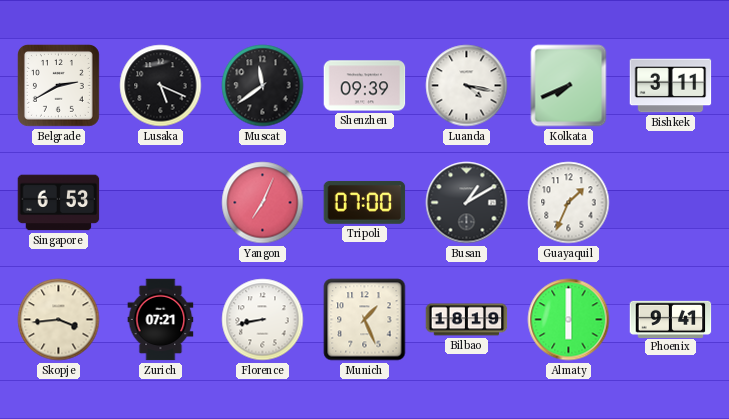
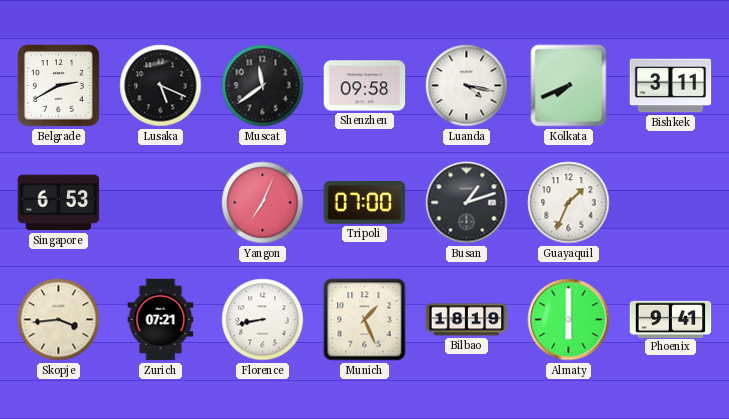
Shenzhen: 09:39 -> 09:58
Busan: 1:10 -> 1:12
